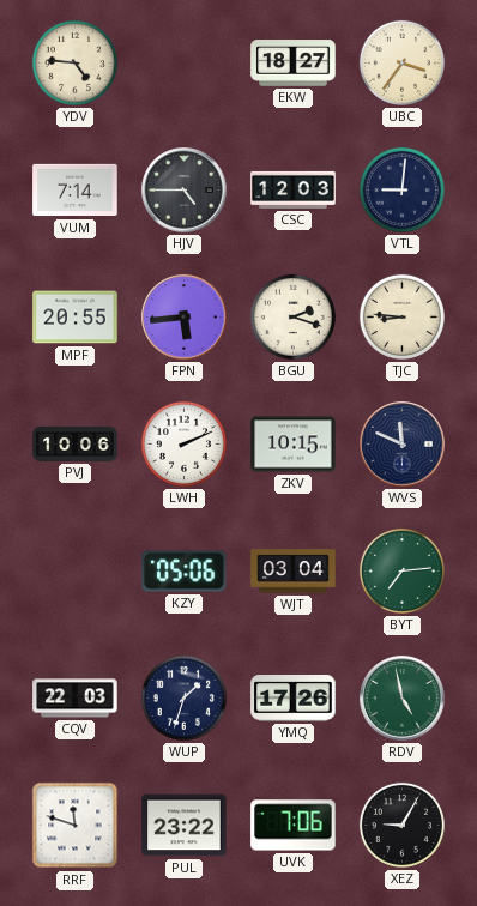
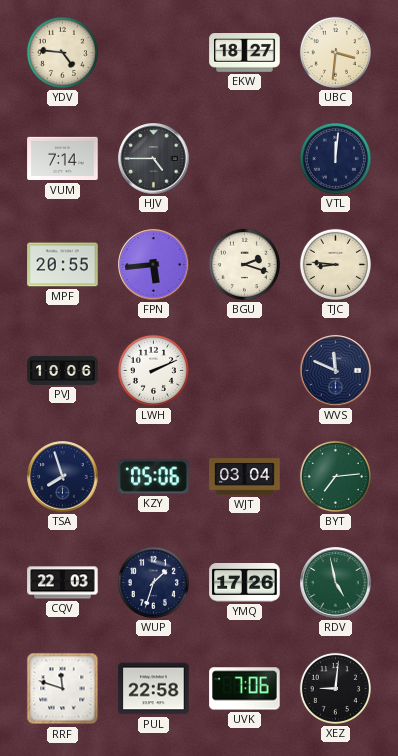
UBC: 3:36 -> 3:31
CSC: 12:03 -> none
VTL: 9:01 -> 12:01
ZKV: 10:15 -> none
TSA: none -> 7:57
PUL: 23:22 -> 22:58
XEZ: 9:05 -> 9:01
